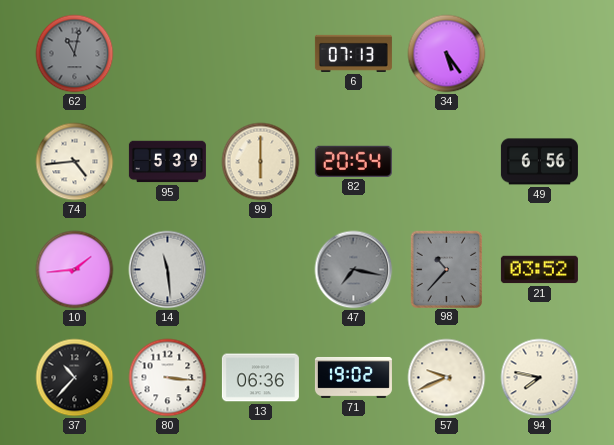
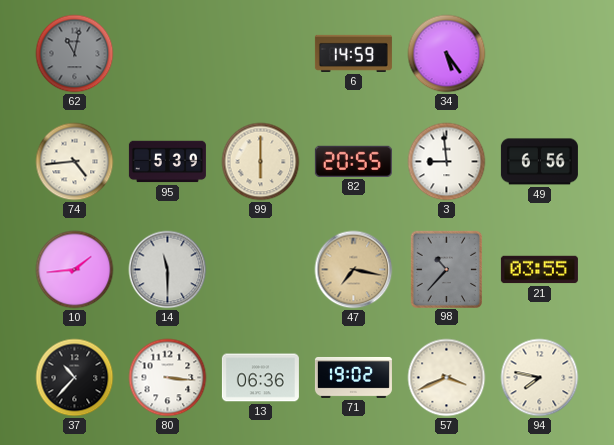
6: 07:13 -> 14:59
82: 20:54 -> 20:55
3: none -> 8:59
14: 11:29 -> 11:30
47 dial: grey -> champagne
21: 03:52 -> 03:55
57: 9:41 -> 3:41
